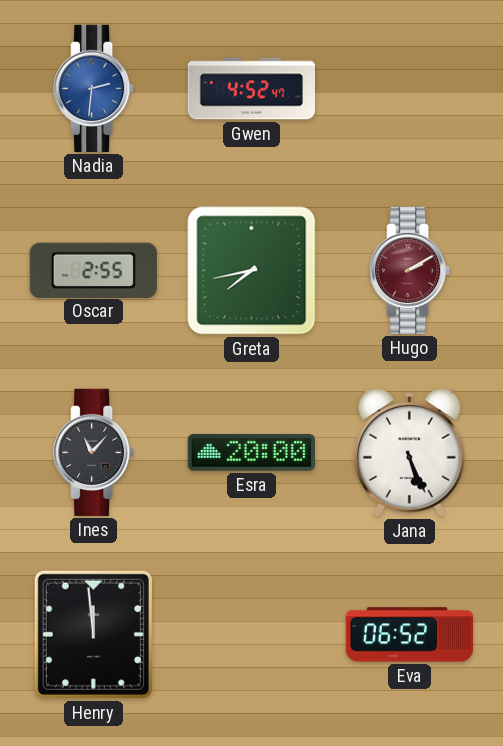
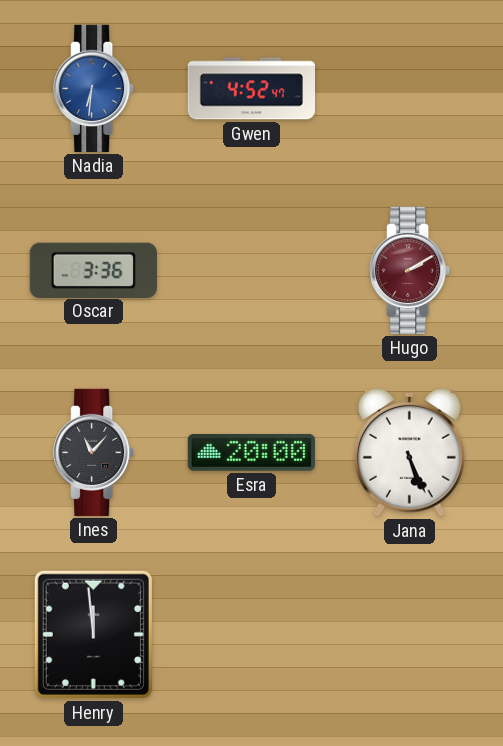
Nadia: 2:31 -> 6:31
Oscar: 2:55 -> 3:36
Greta: 7:43 -> none
Eva: 06:52 -> none
